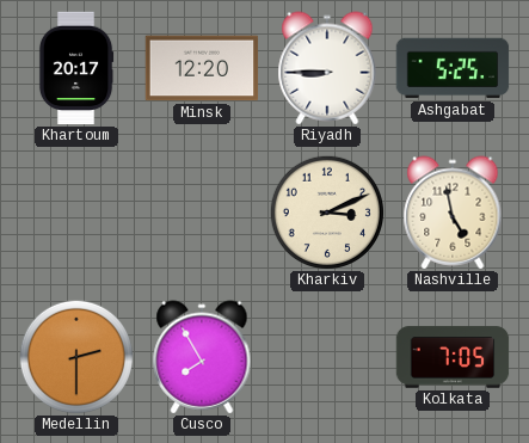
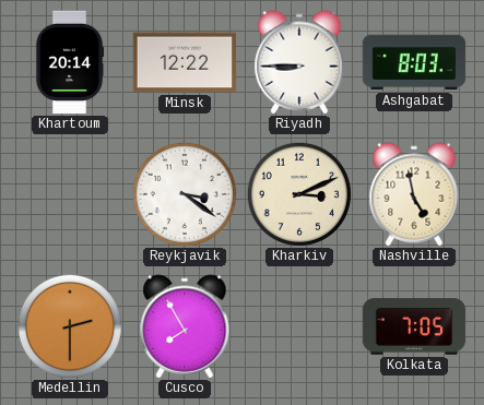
Khartoum: 20:17 -> 20:14
Minsk: 12:20 -> 12:22
Ashgabat: 5:25 -> 8:03
Reykjavik: none -> 3:21
